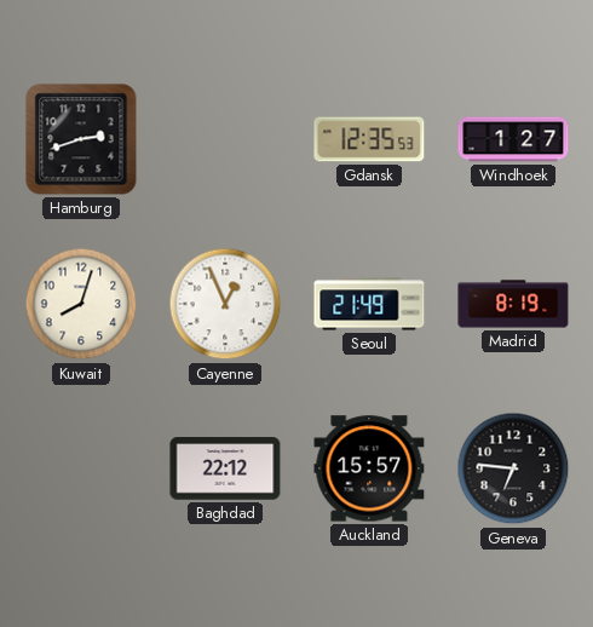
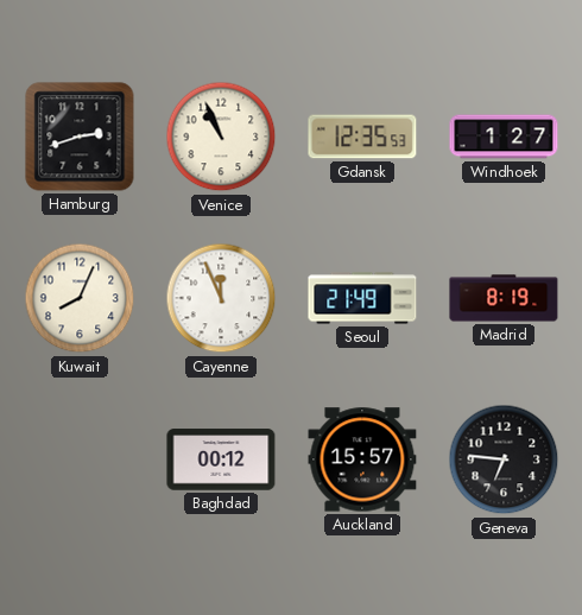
Venice: none -> 10:56
Kuwait: 8:03 -> 8:04
Cayenne: 12:56 -> 11:56
Baghdad: 22:12 -> 00:12
